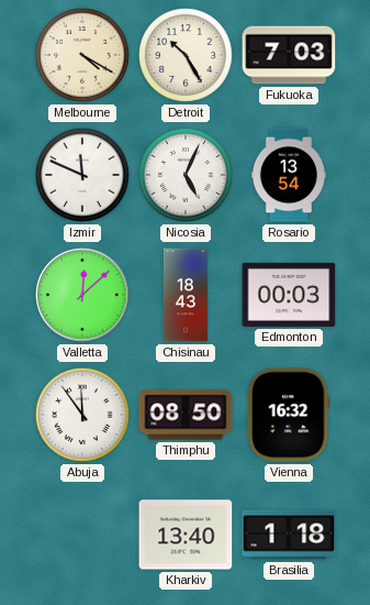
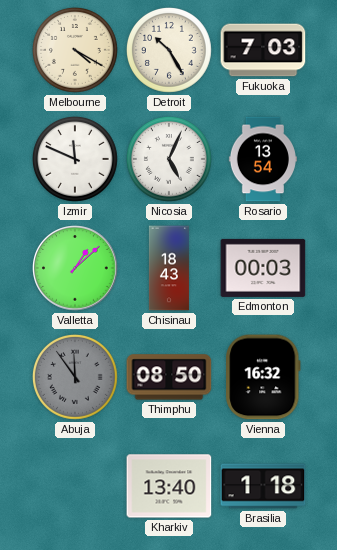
Valletta: 12:08 -> 1:08
Abuja dial: white -> grey
